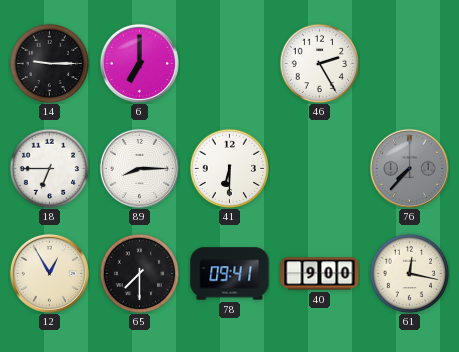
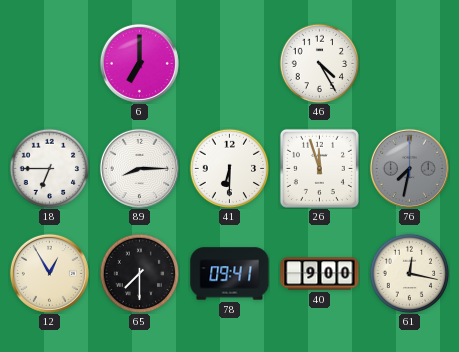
14: 9:15 -> none
46: 2:25 -> 4:25
26: none -> 11:57
76: 7:37 -> 7:32
